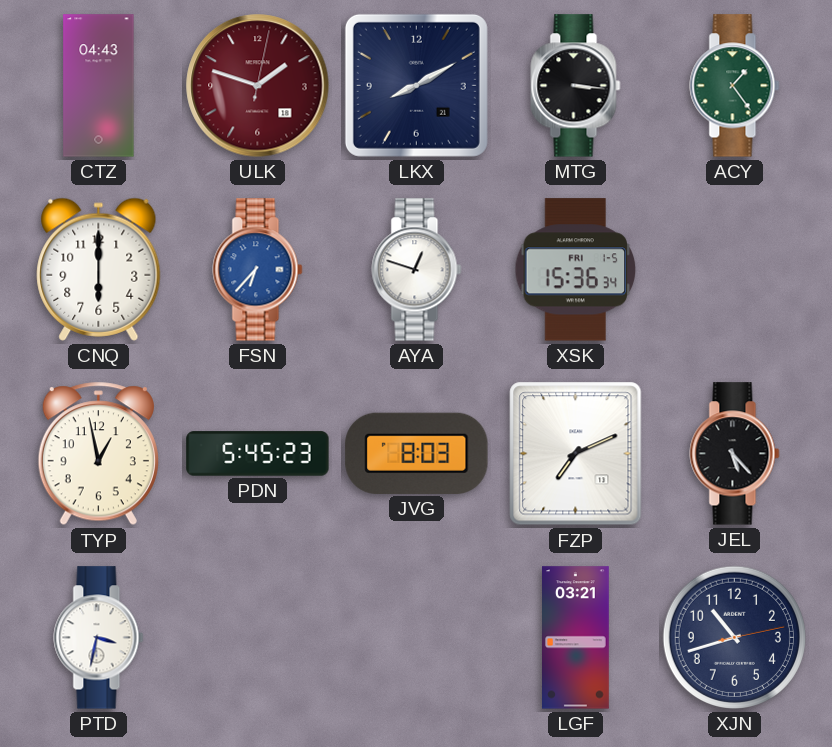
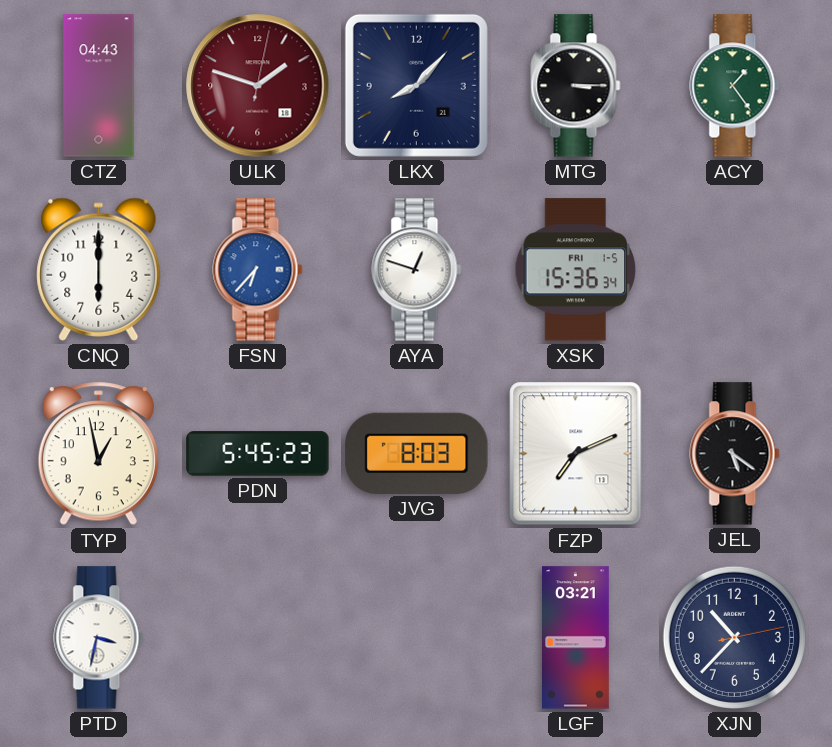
LKX: 8:10 -> 8:07
MTG: 3:16 -> 3:15
JEL: 5:23 -> 5:21
XJN: 10:42 -> 10:37
